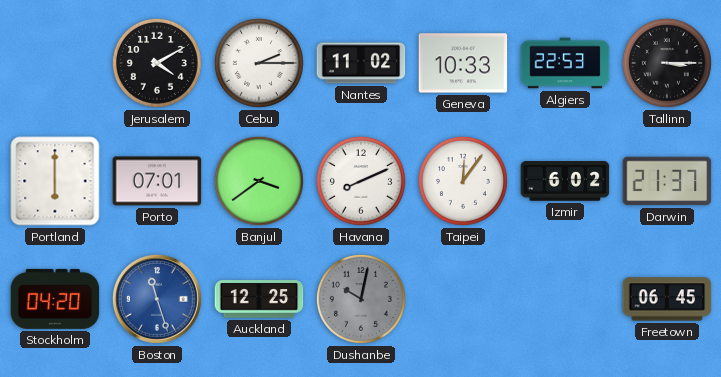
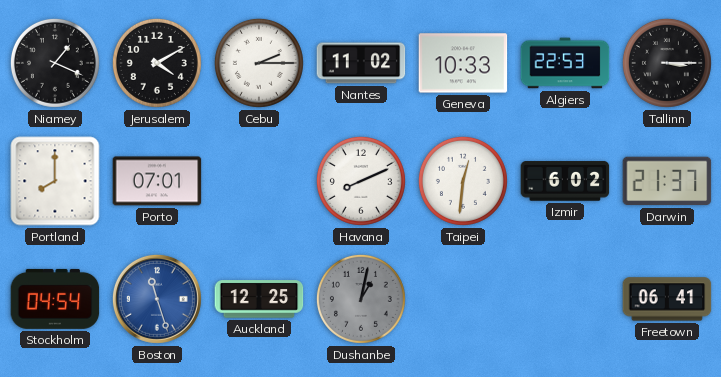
Niamey: none -> 1:19
Portland: 6:00 -> 8:00
Banjul: 3:39 -> none
Taipei: 12:06 -> 12:31
Stockholm: 04:20 -> 04:54
Dushanbe: 10:02 -> 1:02
Freetown: 06:45 -> 06:41
